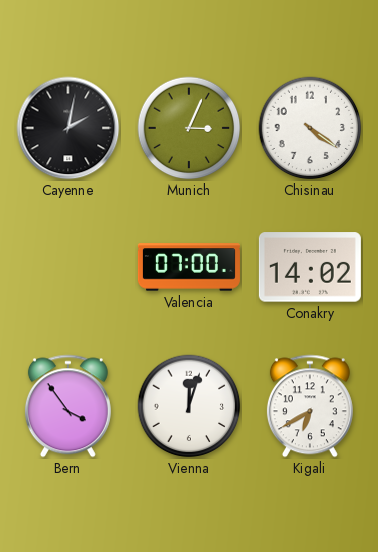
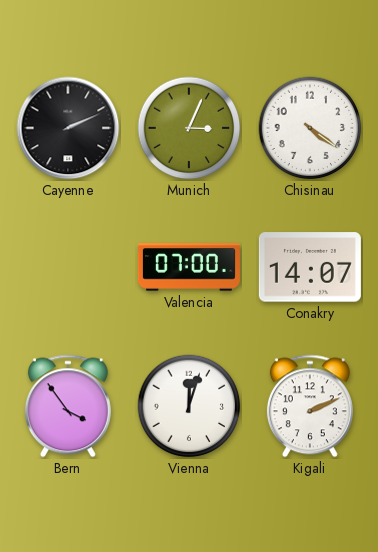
Cayenne: 2:02 -> 2:11
Conakry: 14:02 -> 14:07
Kigali: 6:40 -> 2:11
